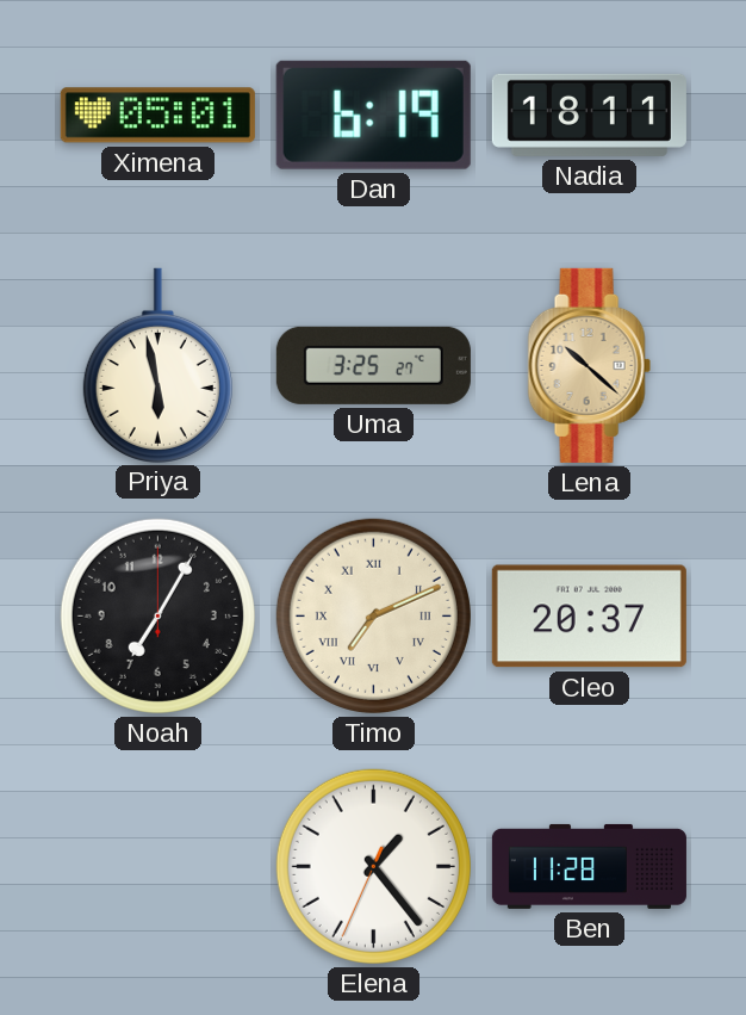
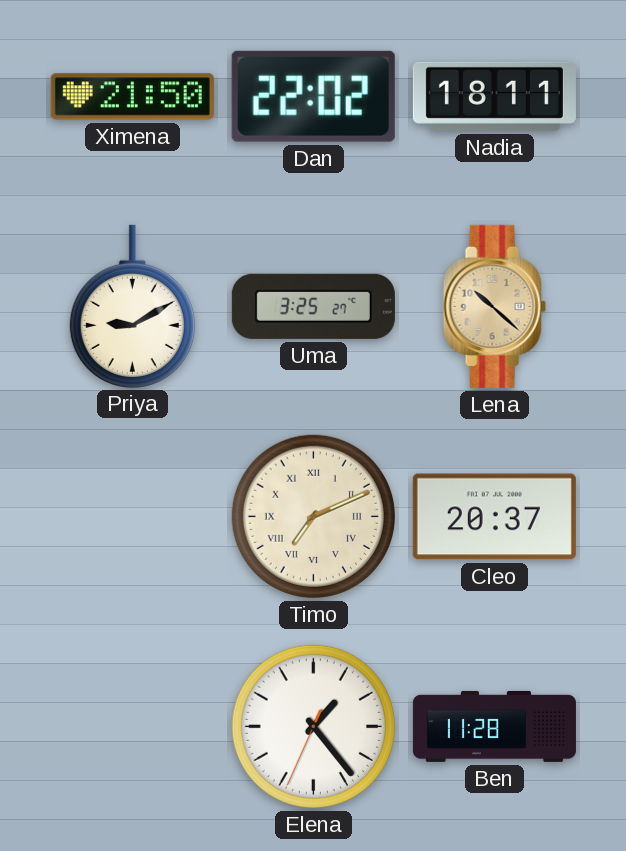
Ximena: 05:01 -> 21:50
Dan: 6:19 -> 22:02
Priya: 5:58 -> 9:10
Noah: 7:05 -> none
